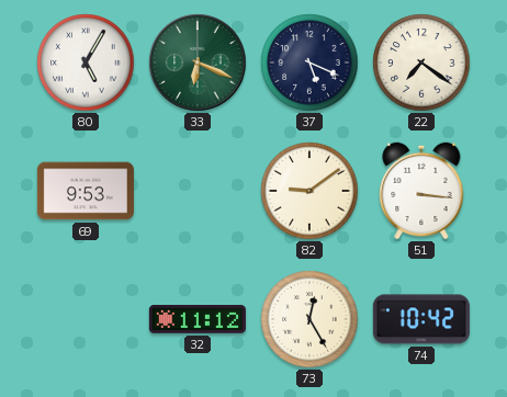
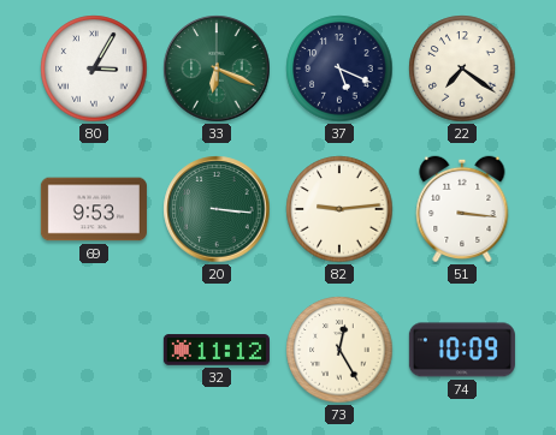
80: 5:05 -> 3:05
20: none -> 3:16
82: 9:09 -> 9:14
74: 10:42 -> 10:09
